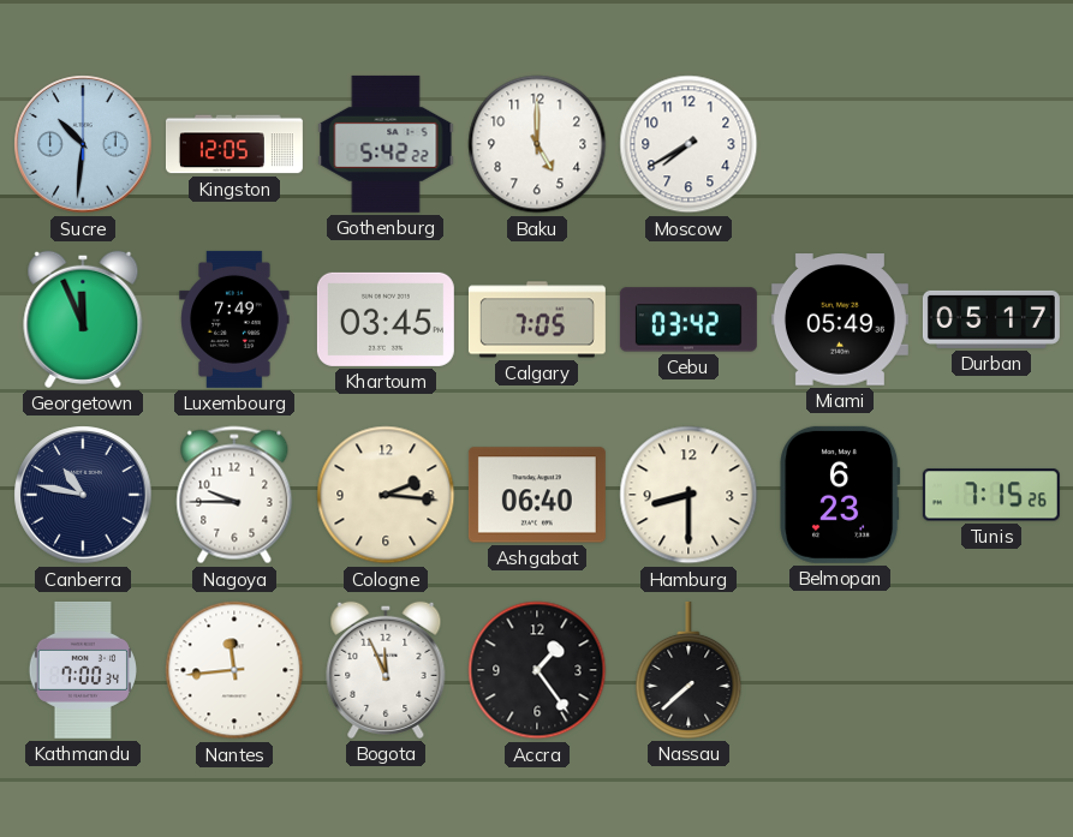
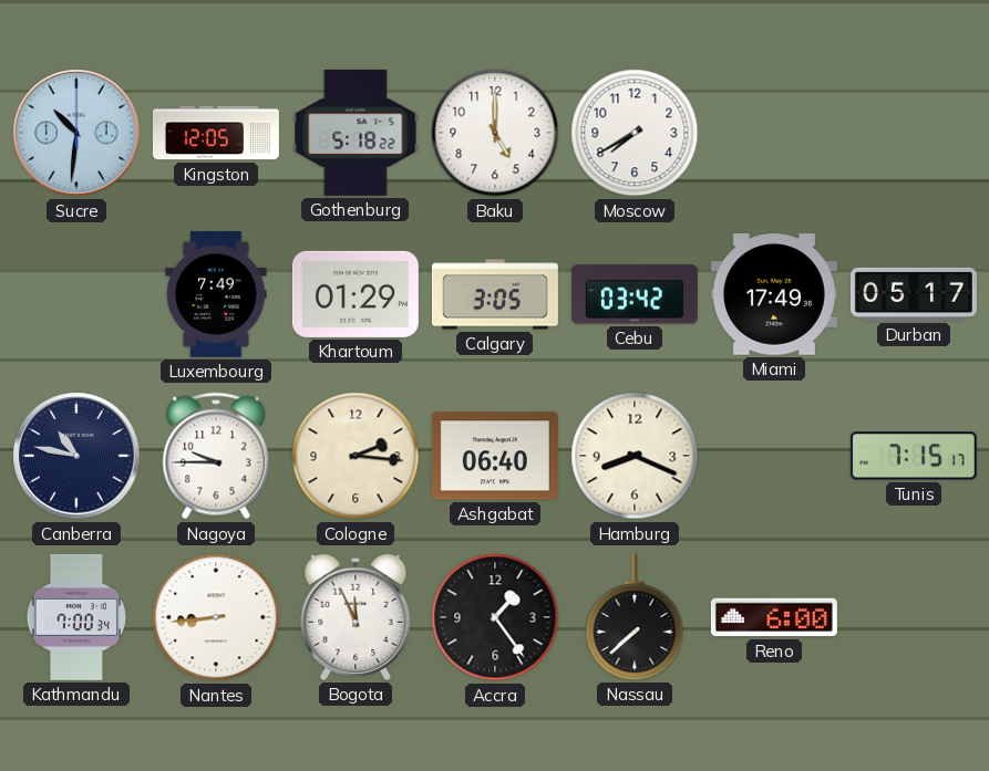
Gothenburg: 5:42 -> 5:18
Georgetown: 11:56 -> none
Khartoum: 03:45 -> 01:29
Calgary: 7:05 -> 3:05
Miami: 05:49 -> 17:49
Hamburg: 8:30 -> 8:19
Belmopan: 6:23 -> none
Tunis: 7:15:26 -> 7:15:17
Nantes: 11:44 -> 8:44
Reno: none -> 6:00
